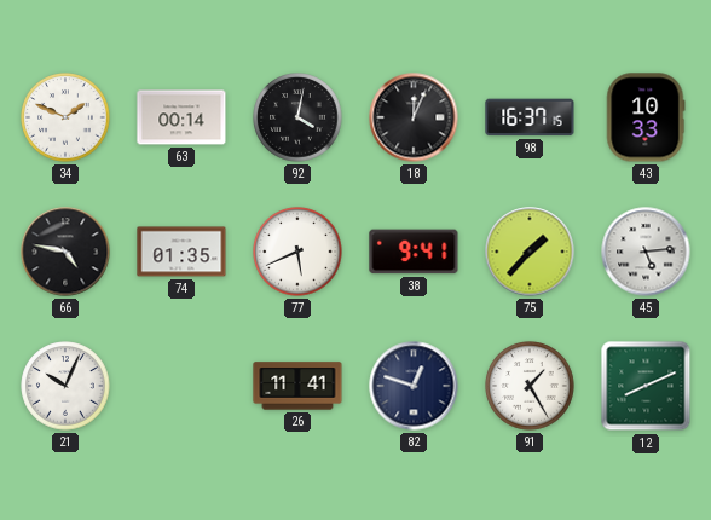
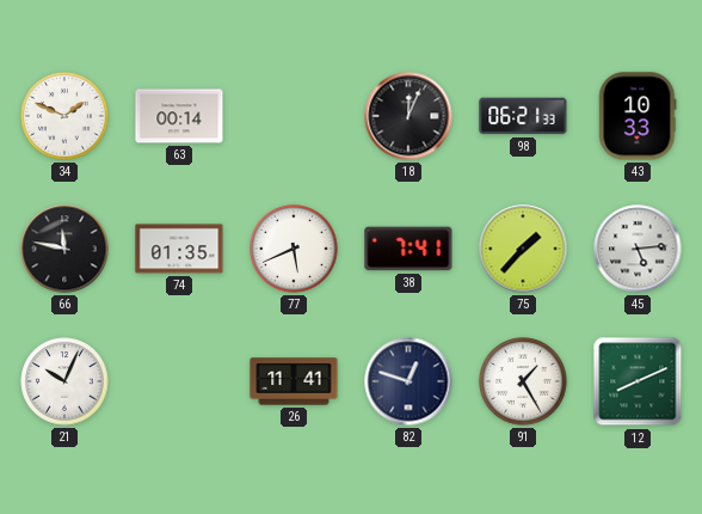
92: 4:02 -> none
98: 16:37 -> 06:21
66: 4:47 -> 11:47
38: 9:41 -> 7:41
